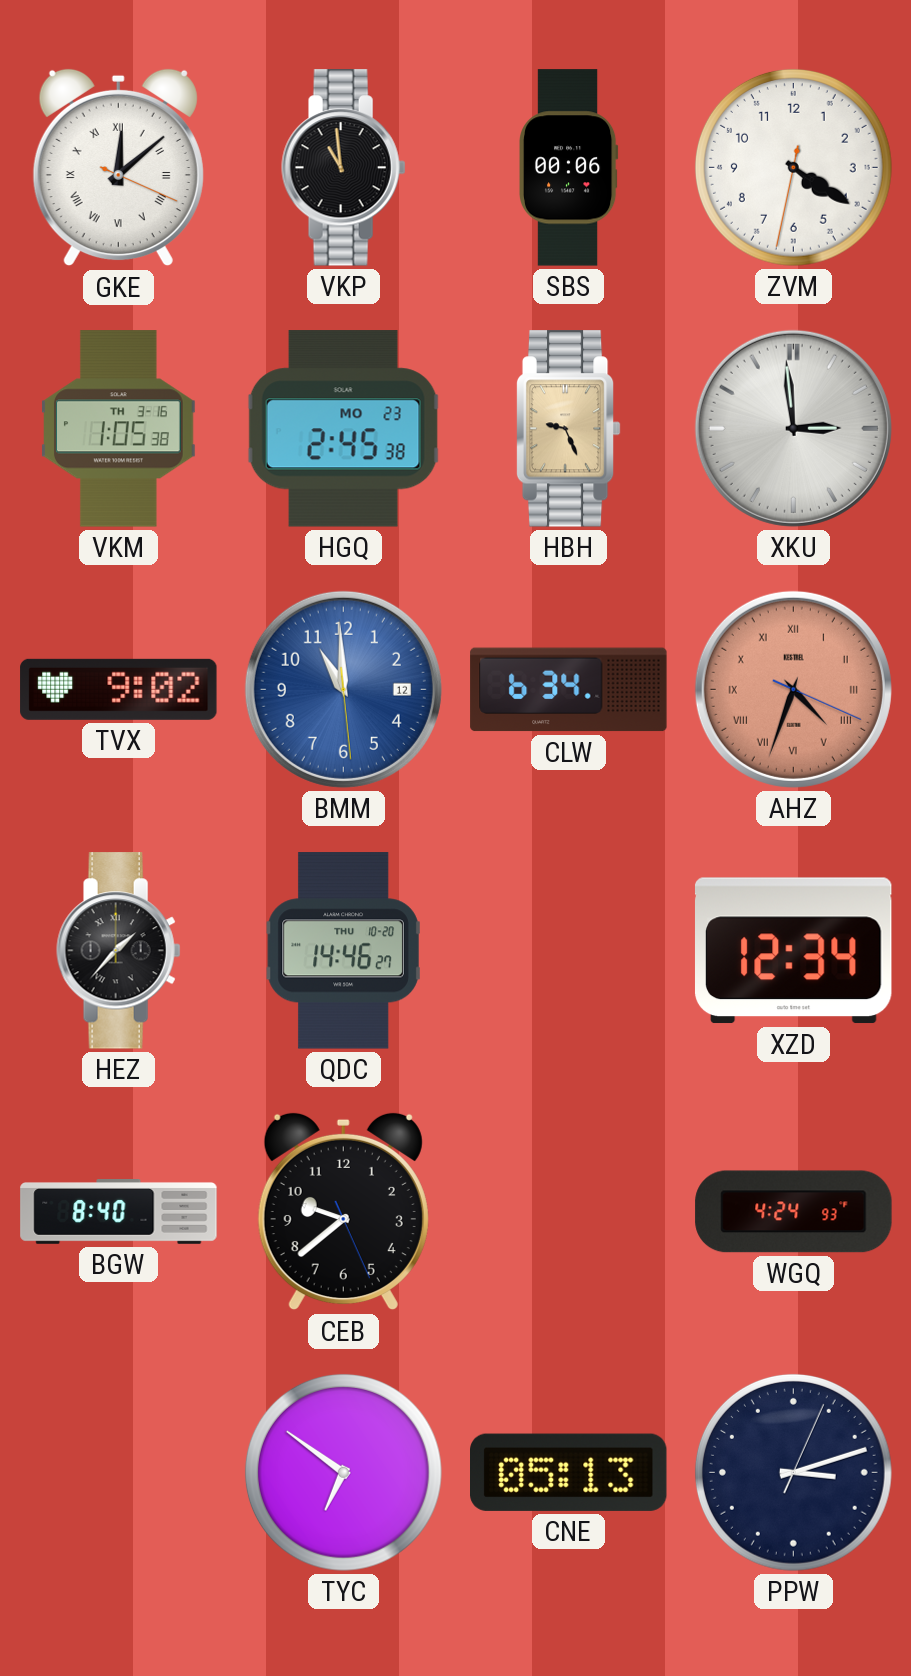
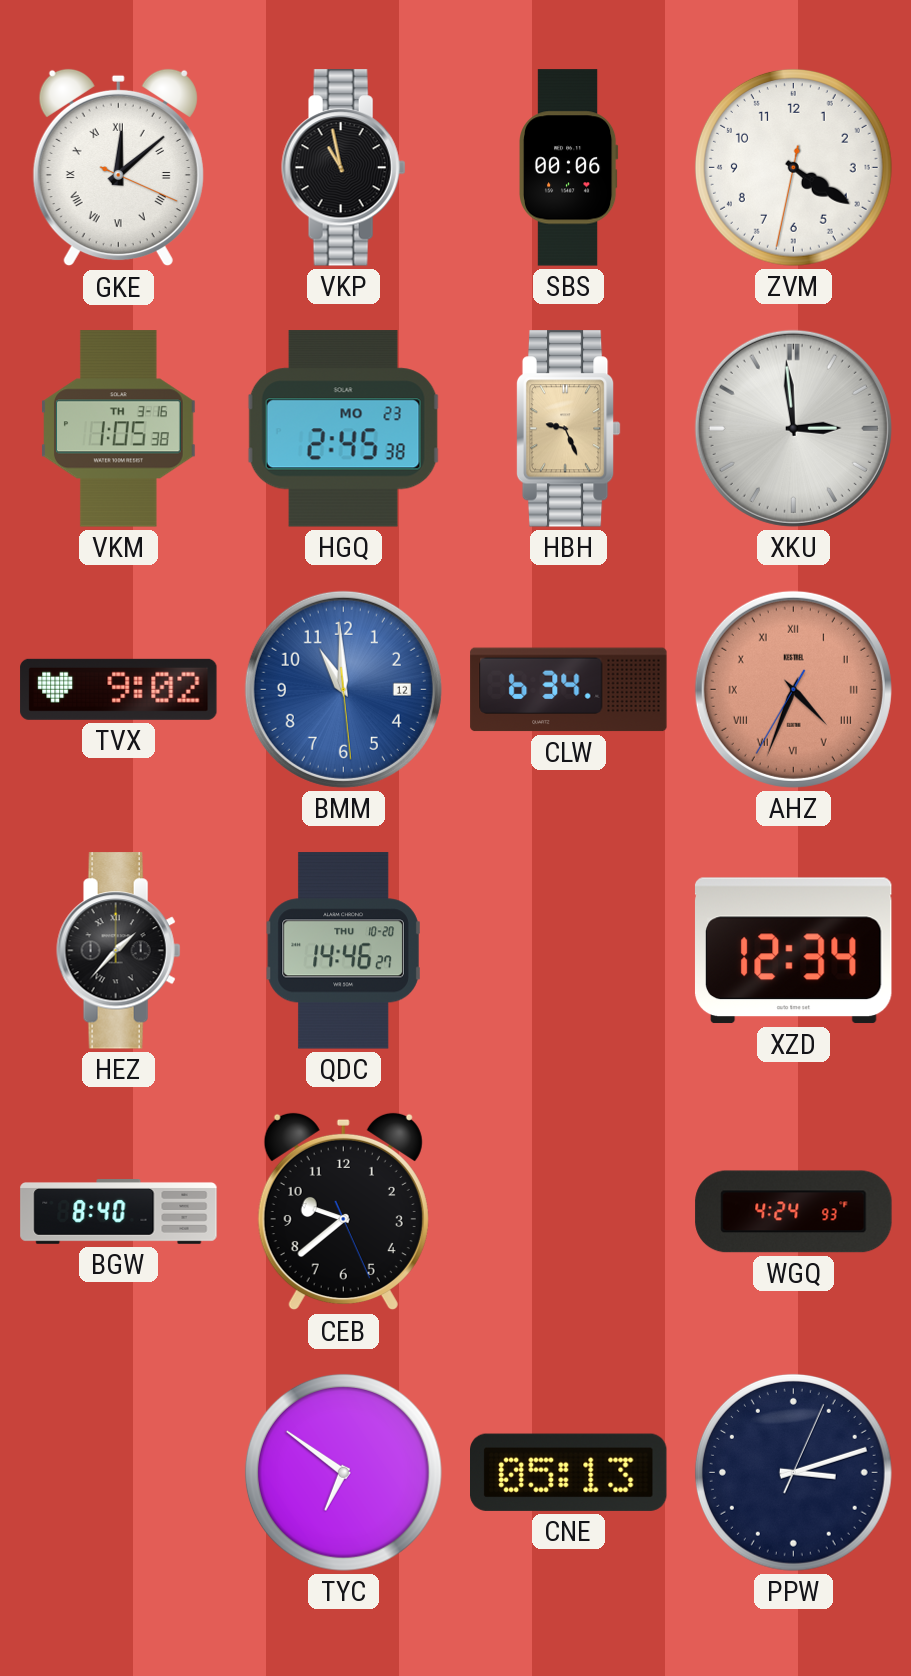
VKP: 10:59 -> 10:58
AHZ: 4:33:19 -> 4:33:35
